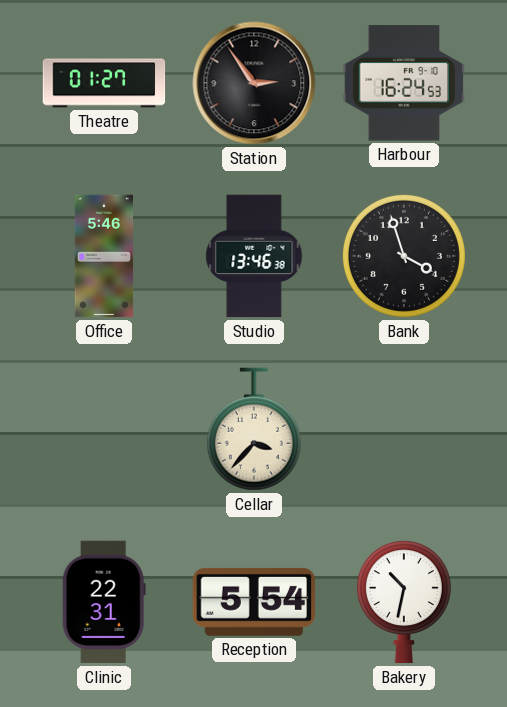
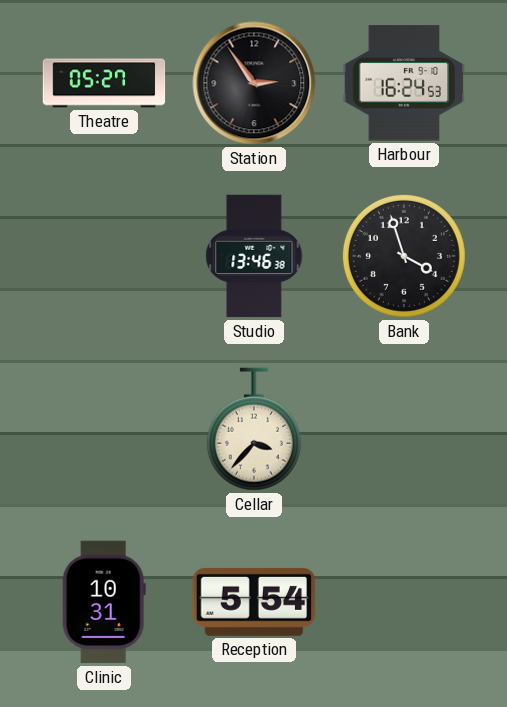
Theatre: 01:27 -> 05:27
Office: 5:46 -> none
Clinic: 22:31 -> 10:31
Bakery: 10:32 -> none
